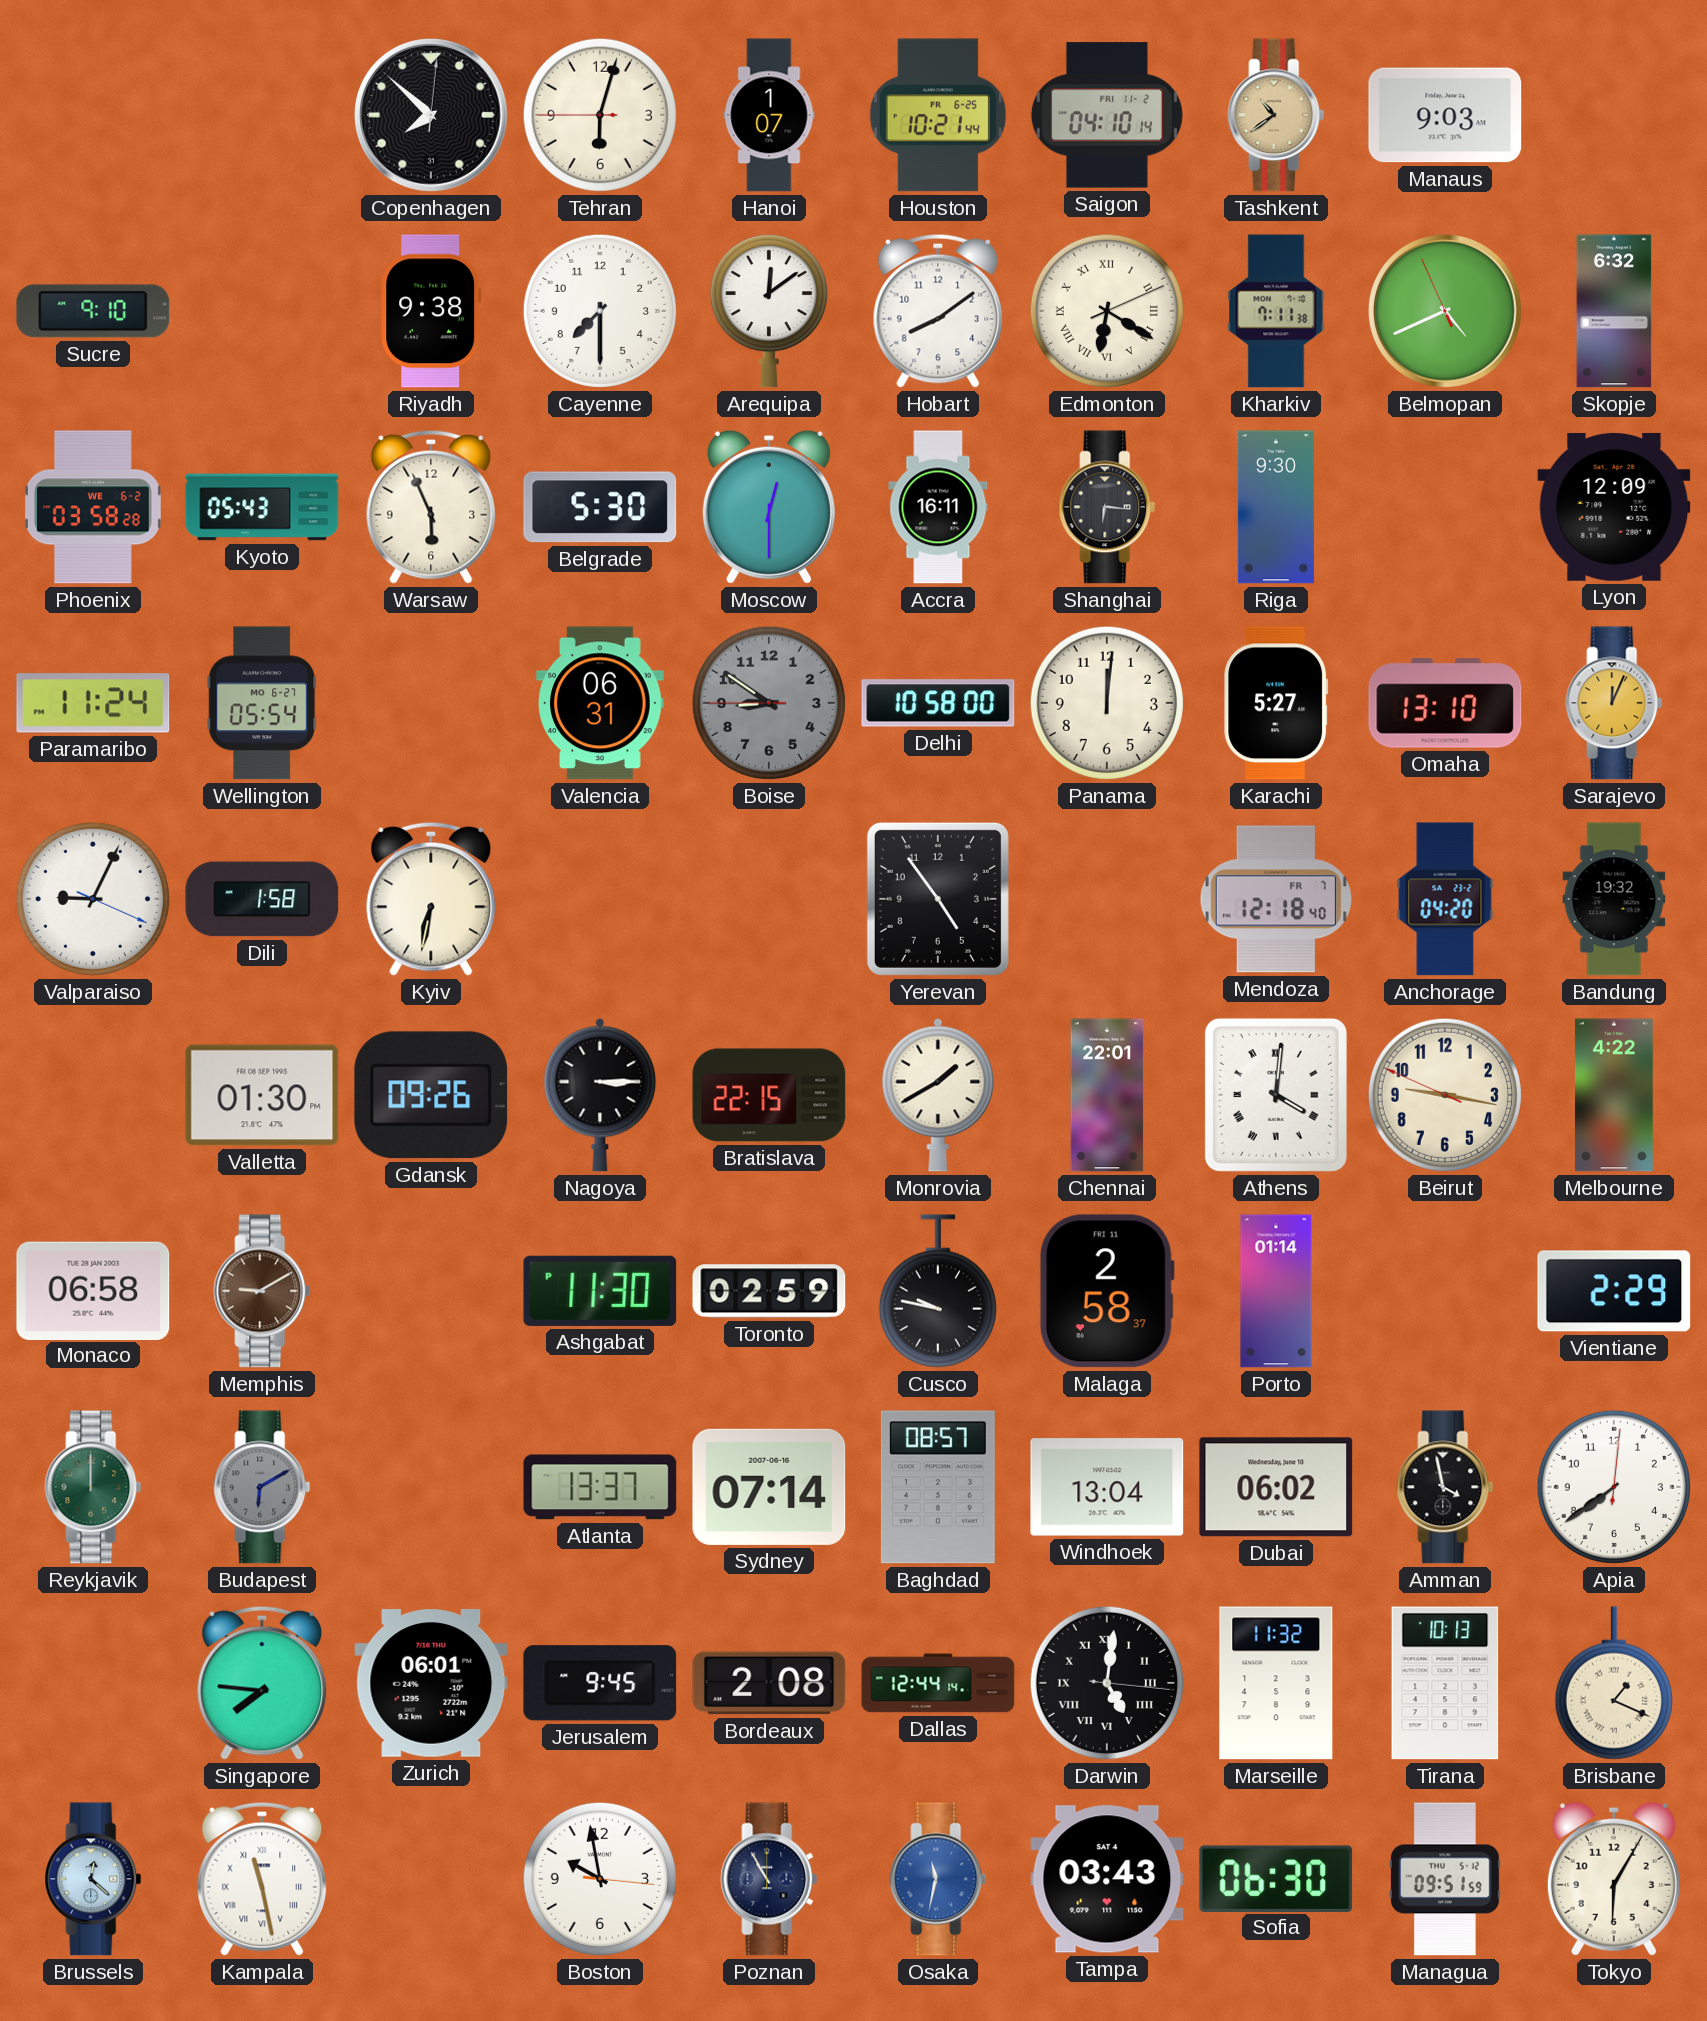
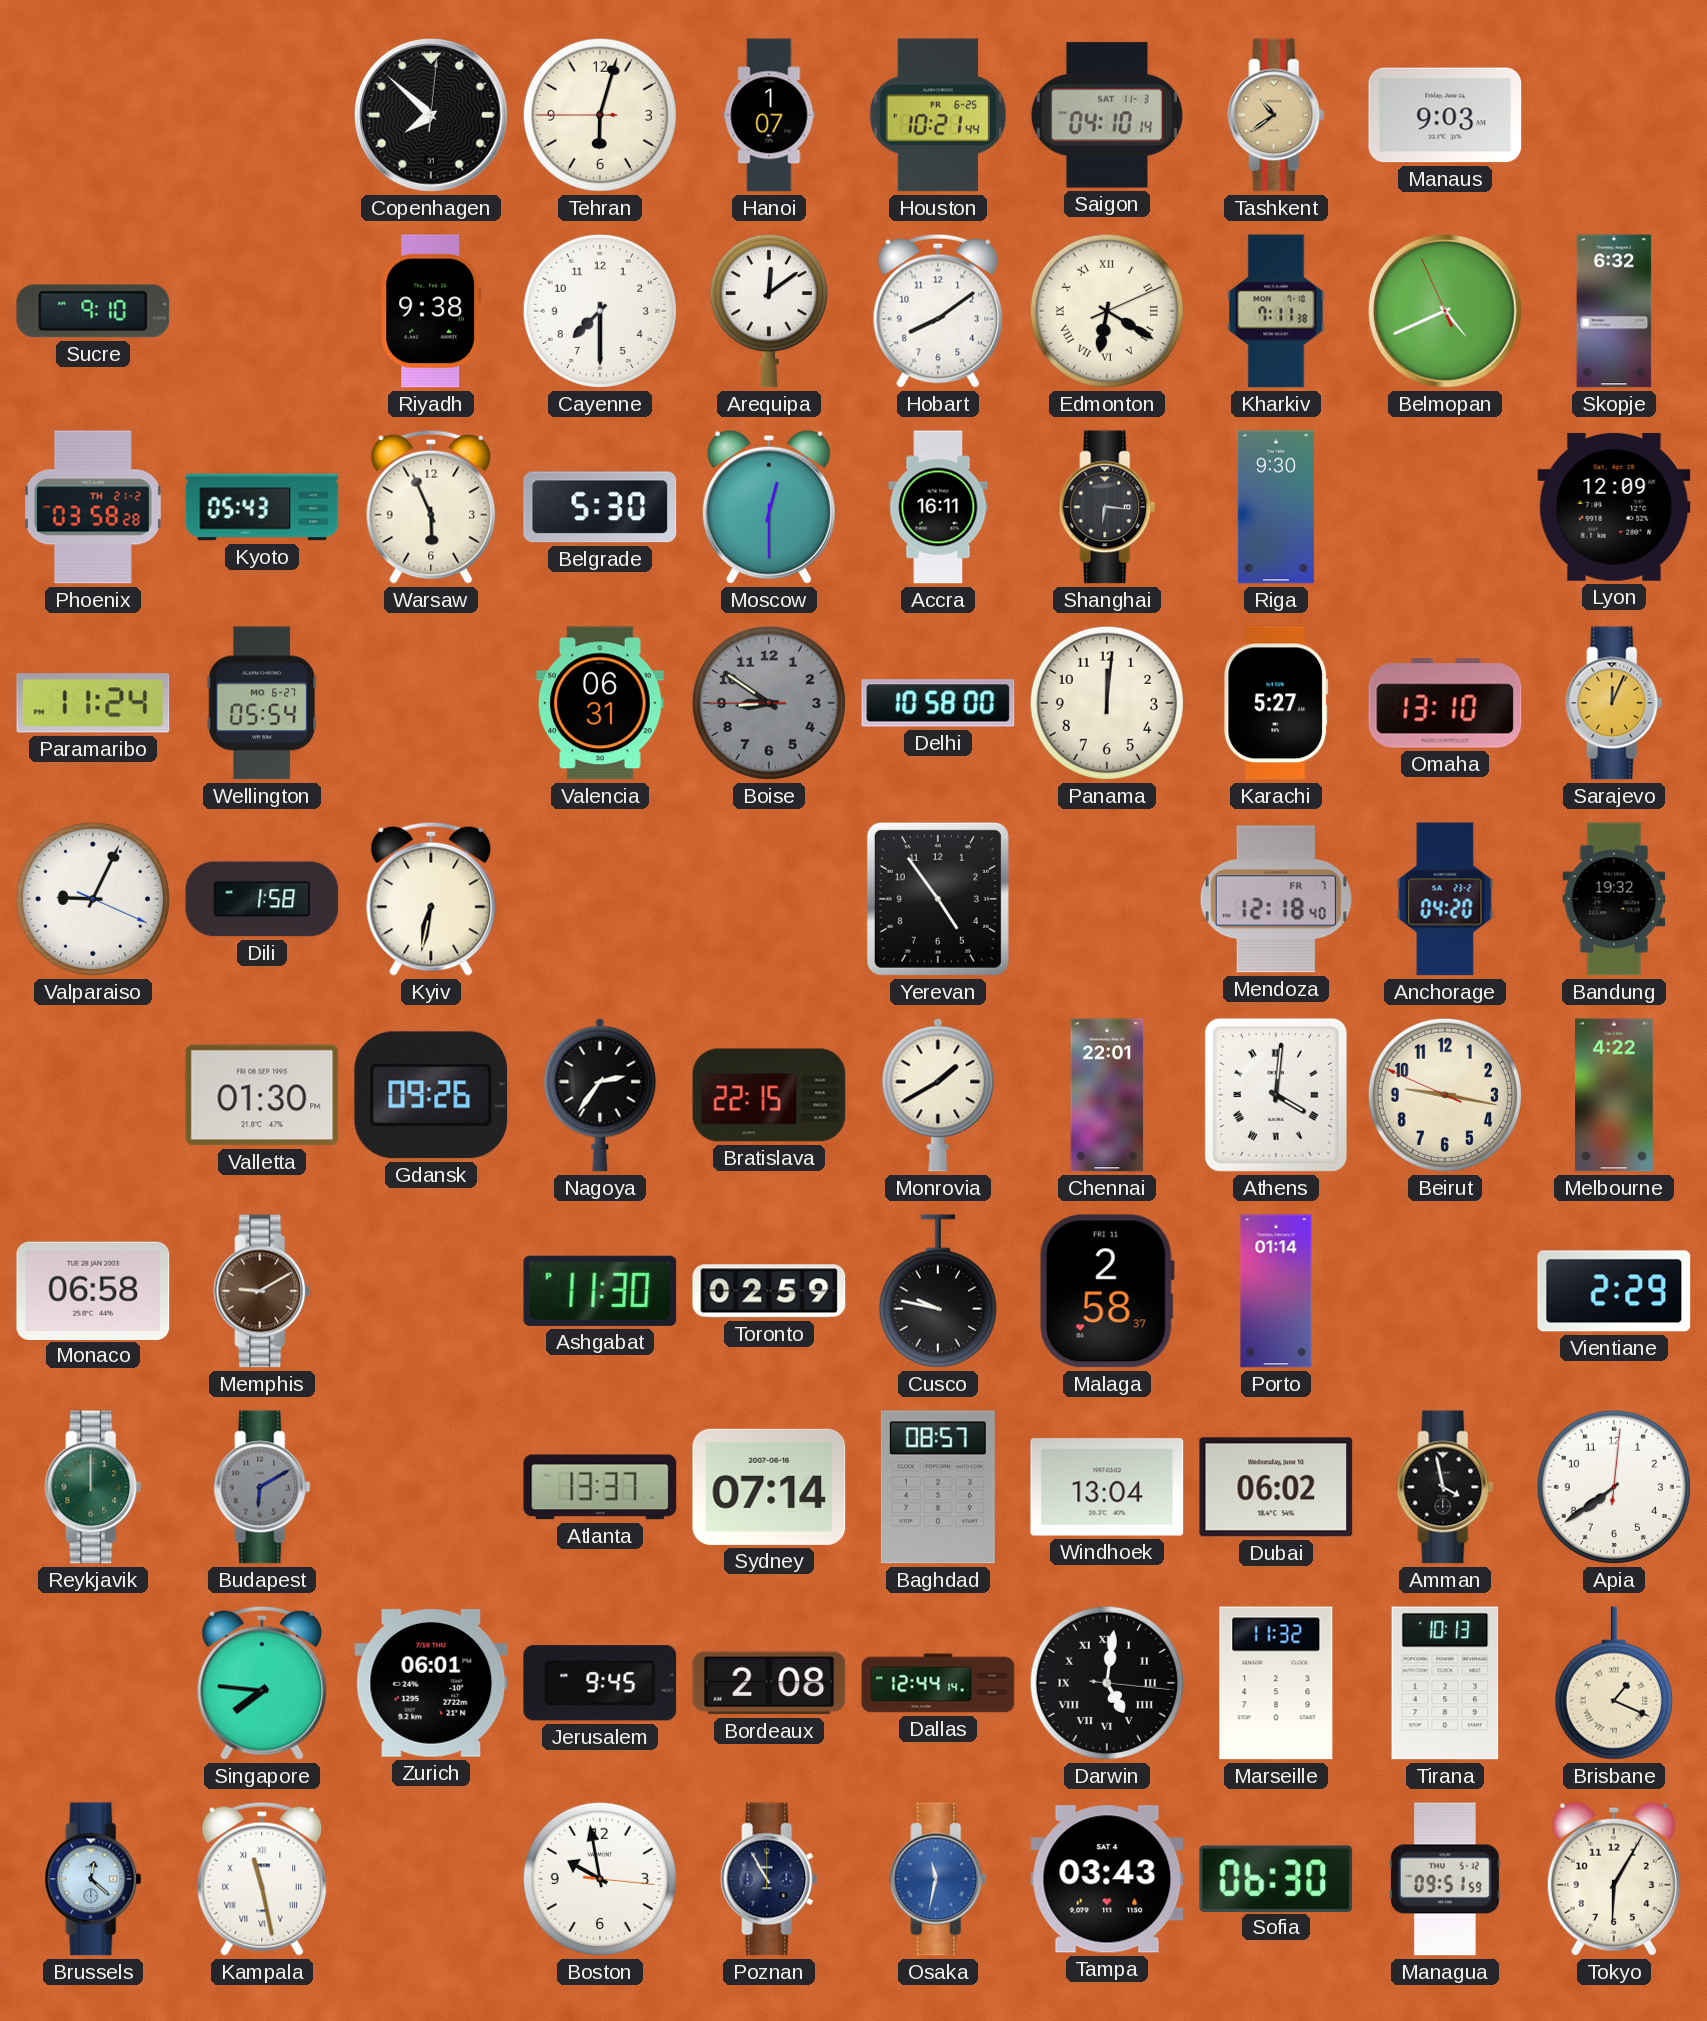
Saigon date: FRI 11-2 -> SAT 11-3
Phoenix date: WE 6-2 -> TH 21-2
Nagoya: 3:15 -> 2:36
